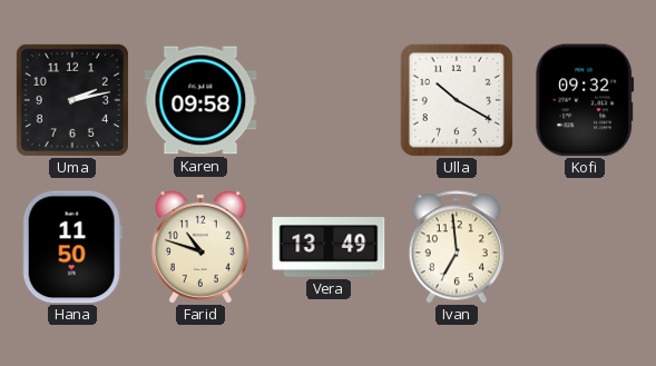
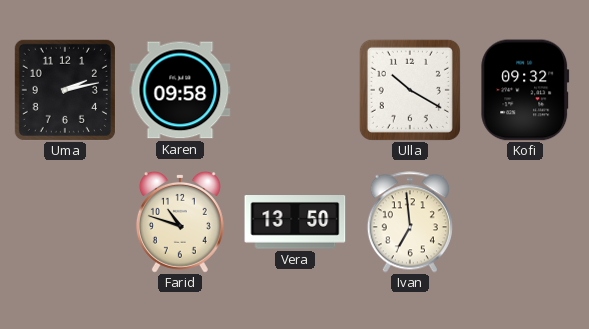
Hana: 11:50 -> none
Vera: 13:49 -> 13:50
